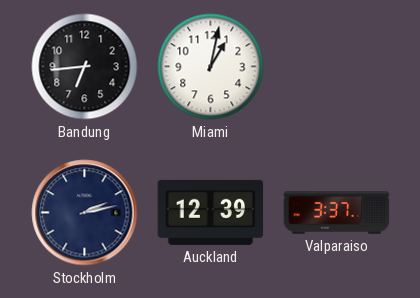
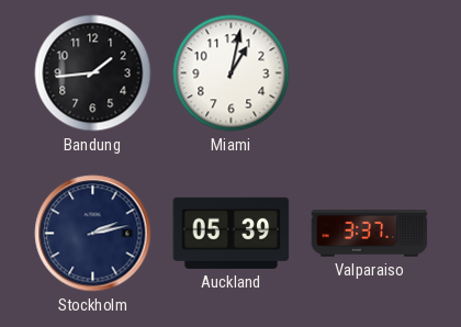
Bandung: 6:44 -> 1:44
Auckland: 12:39 -> 05:39
